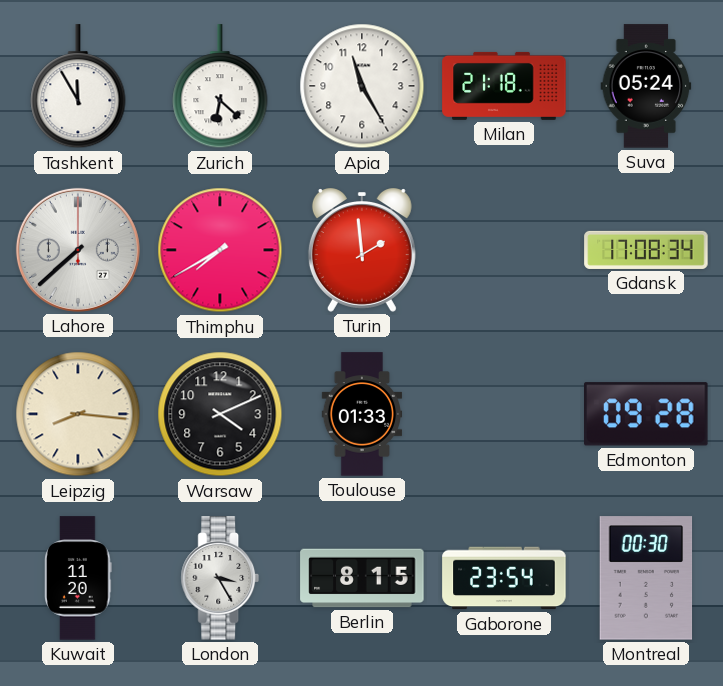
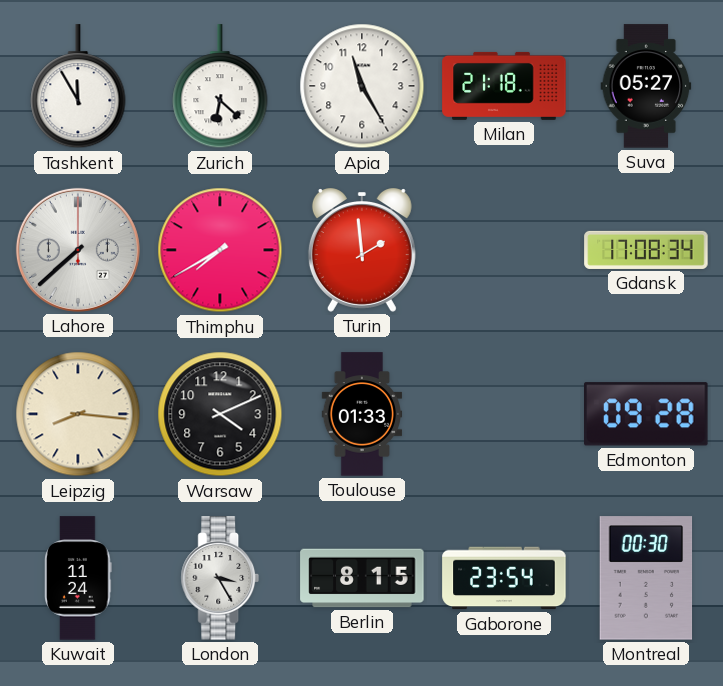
Suva: 05:24 -> 05:27
Kuwait: 11:20 -> 11:24
